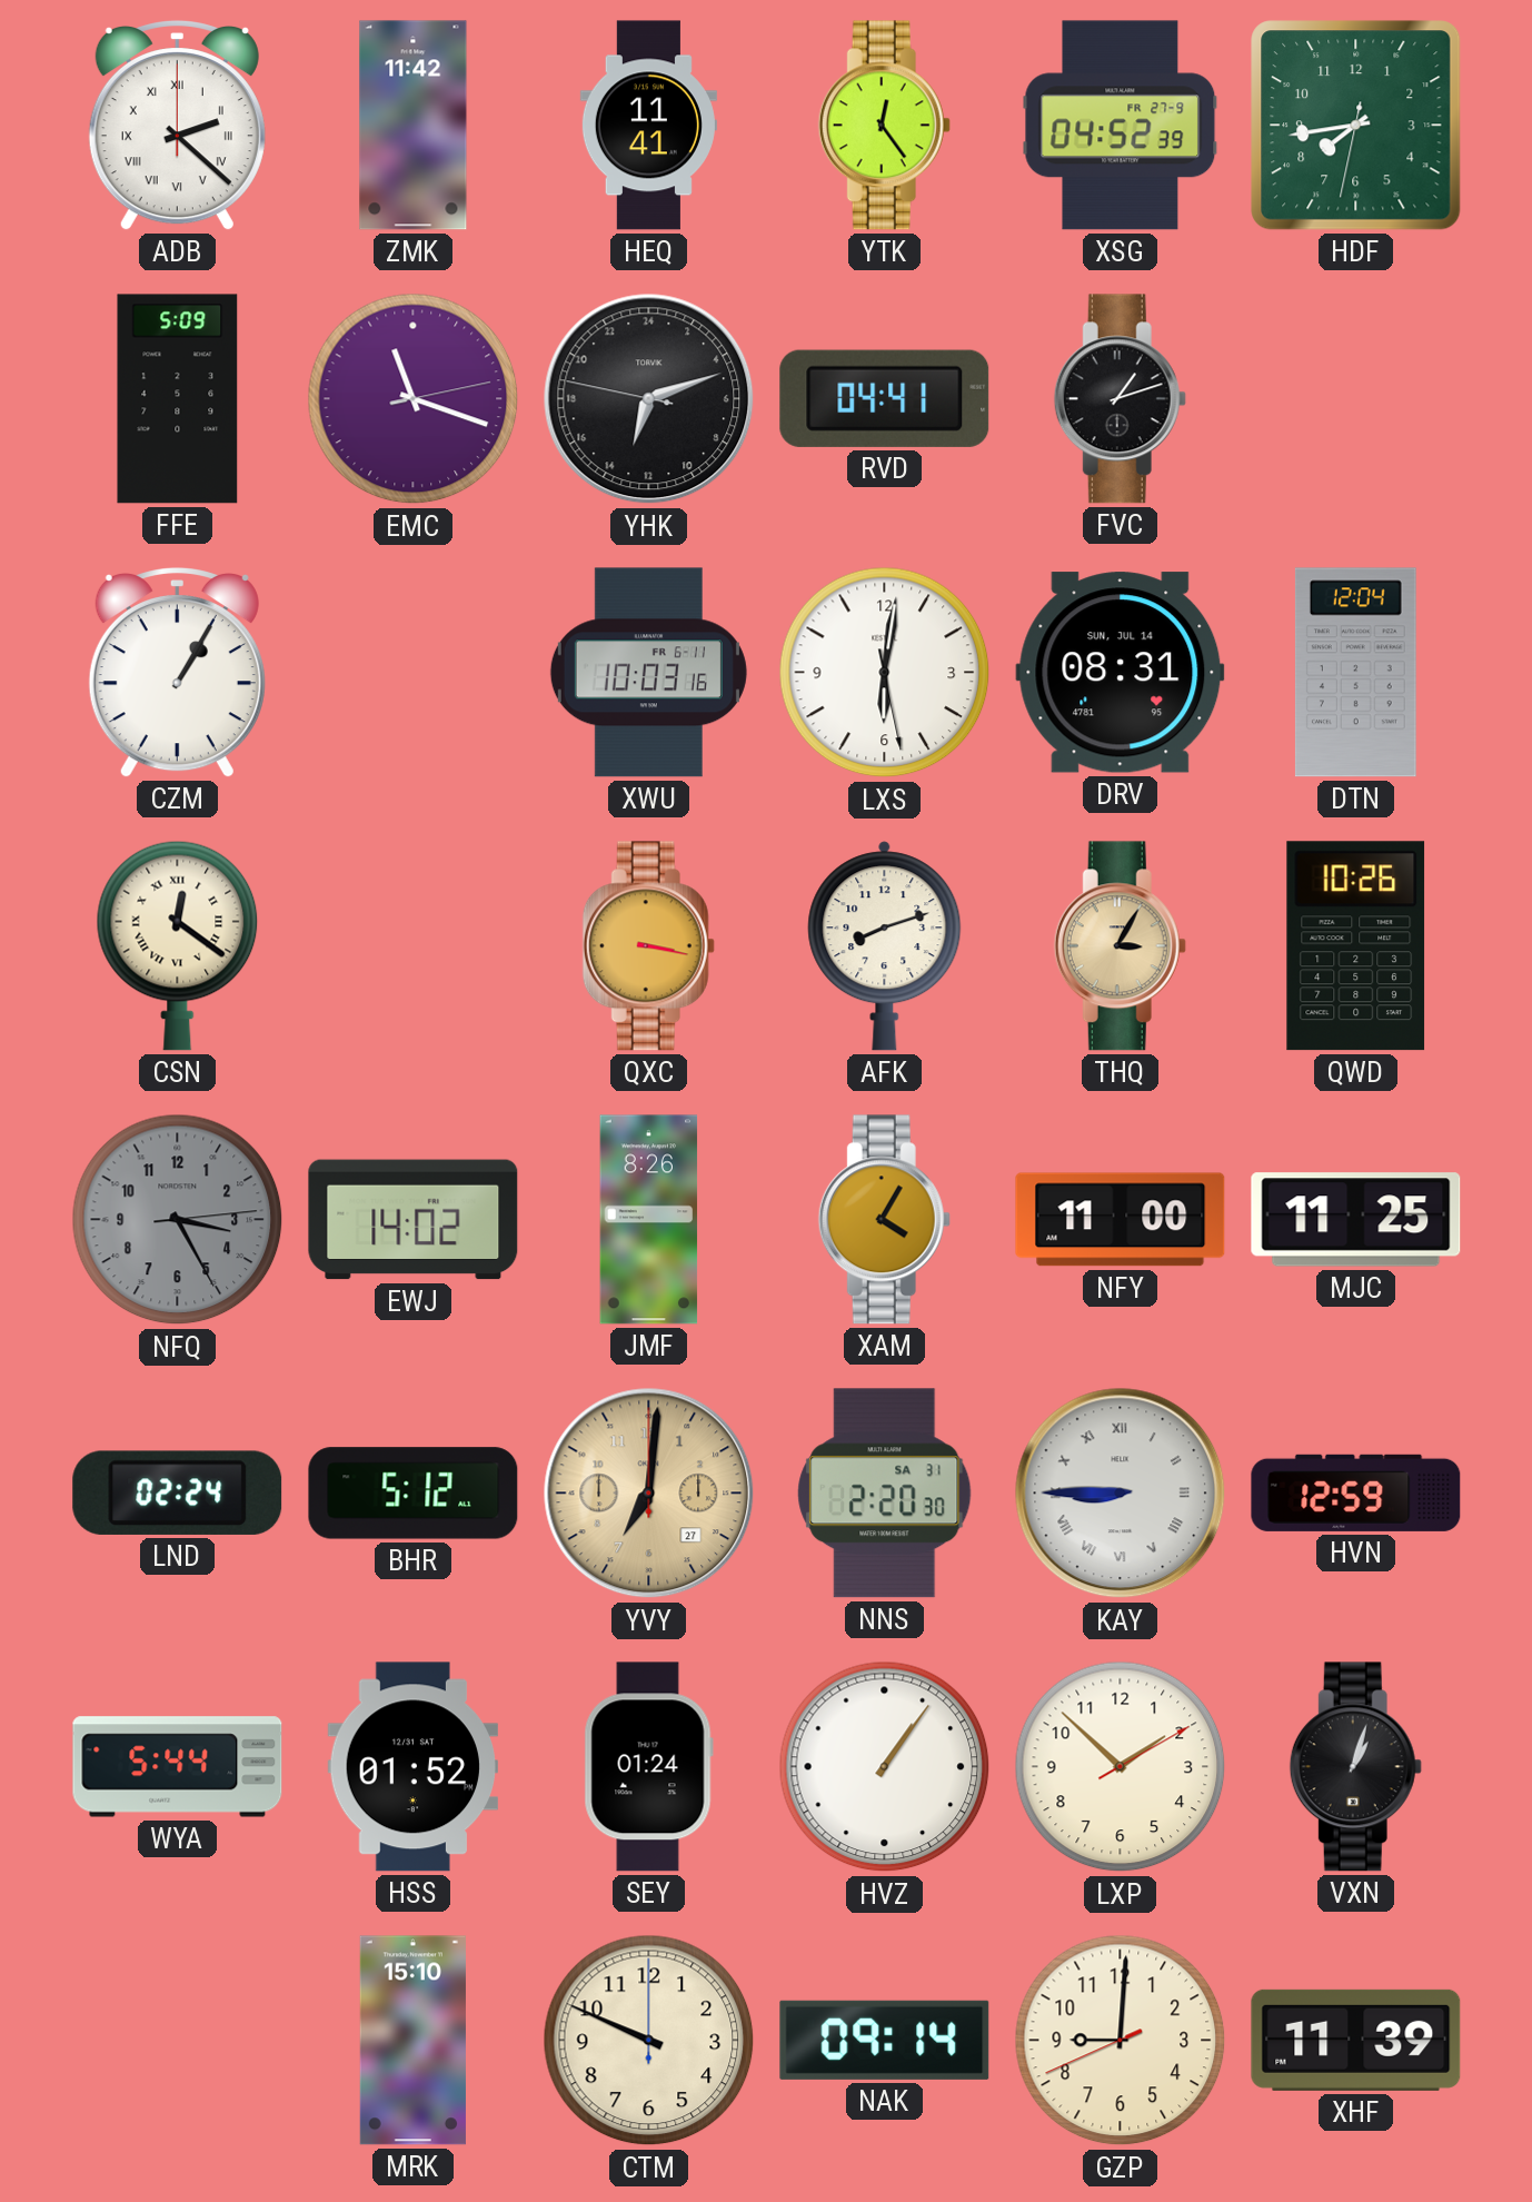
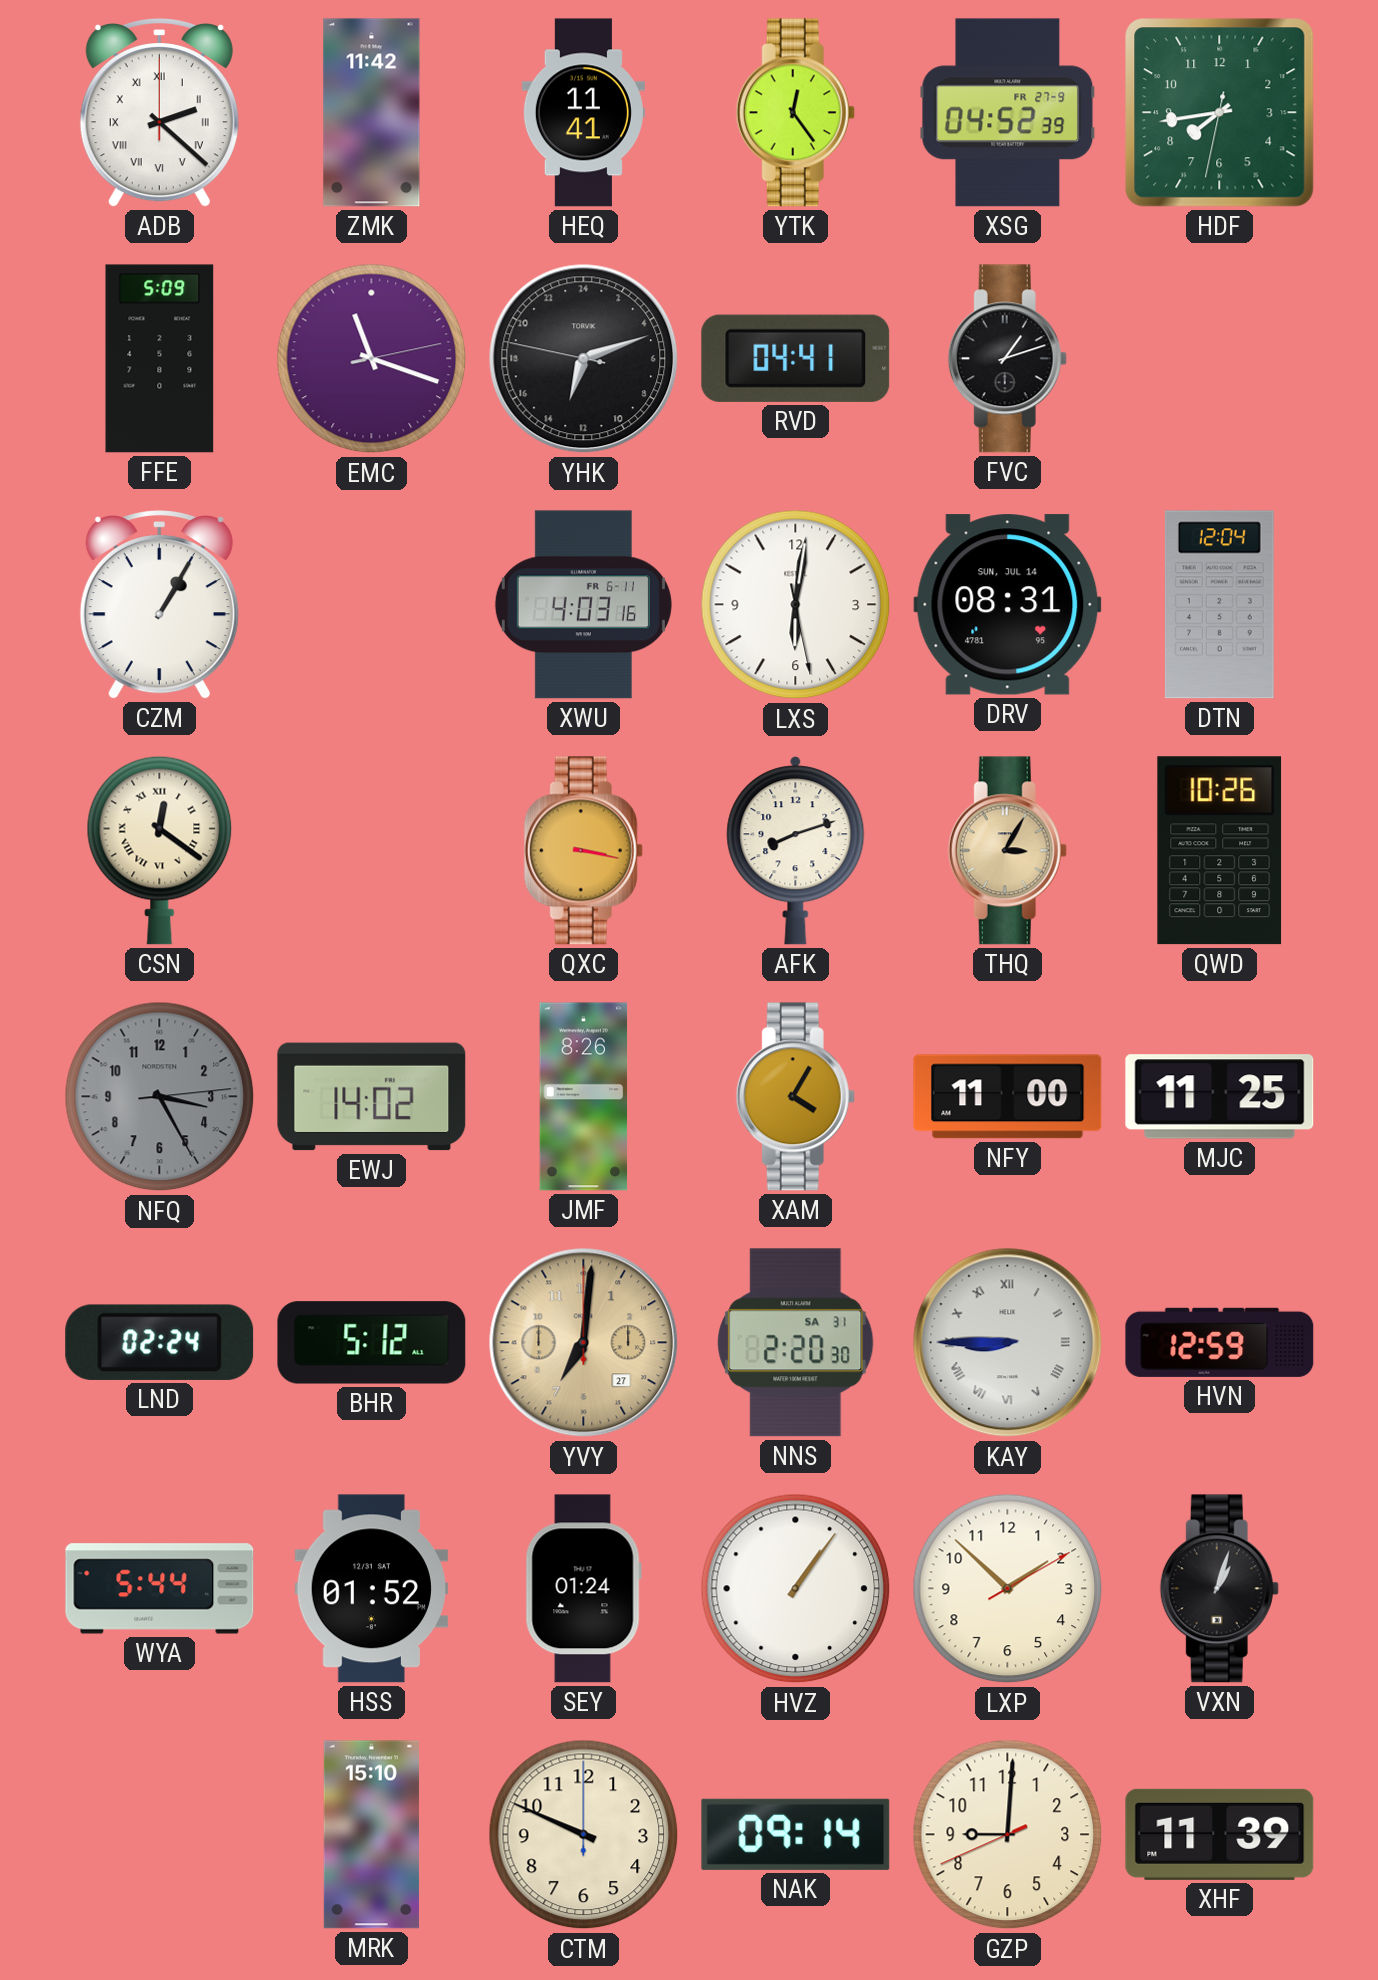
XWU: 10:03 -> 4:03
